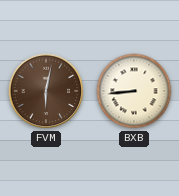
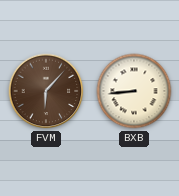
FVM: 6:02 -> 6:07
